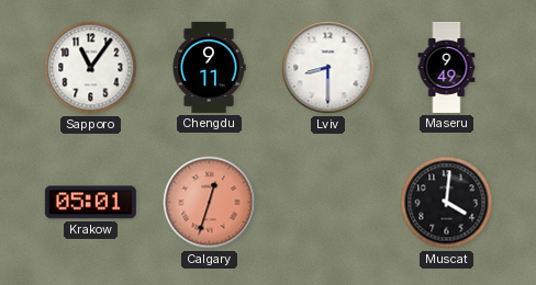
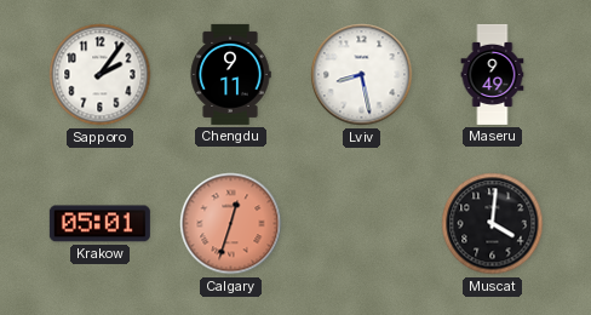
Sapporo: 11:06 -> 2:06
Lviv: 8:30 -> 8:28
